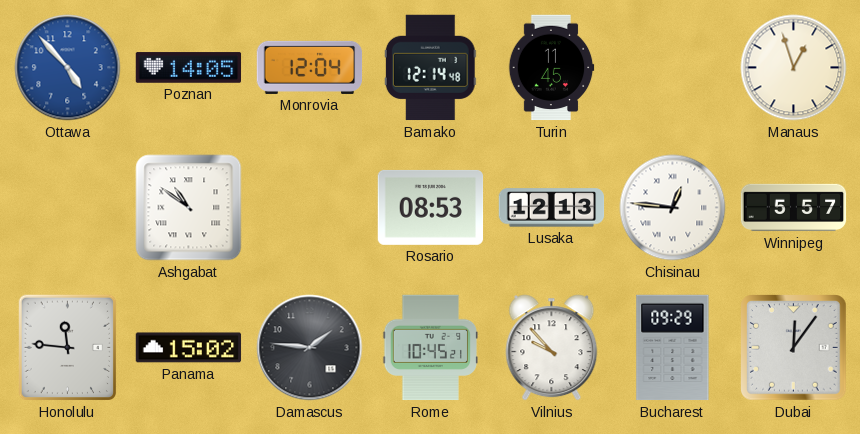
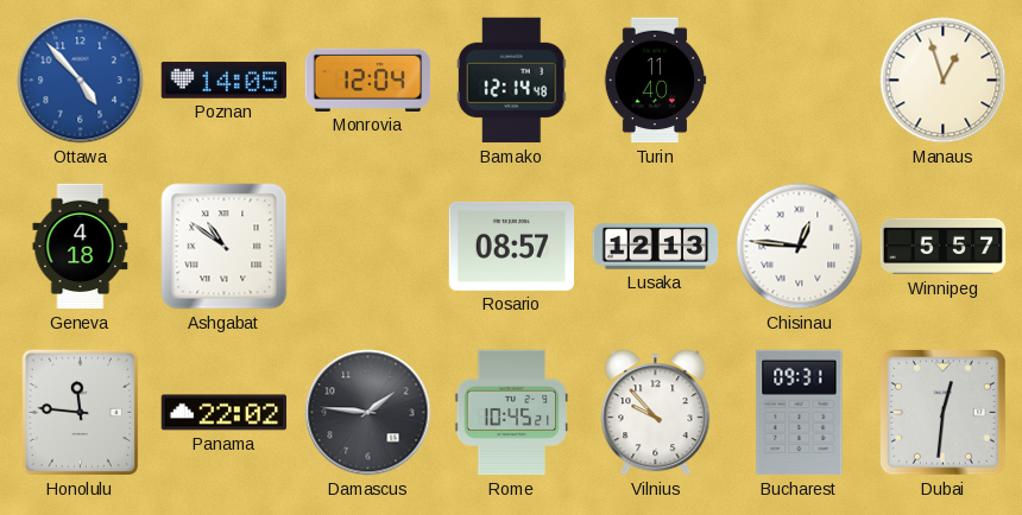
Turin: 11:45 -> 11:40
Geneva: none -> 4:18
Rosario: 08:53 -> 08:57
Panama: 15:02 -> 22:02
Bucharest: 09:29 -> 09:31
Dubai: 12:06 -> 12:31
